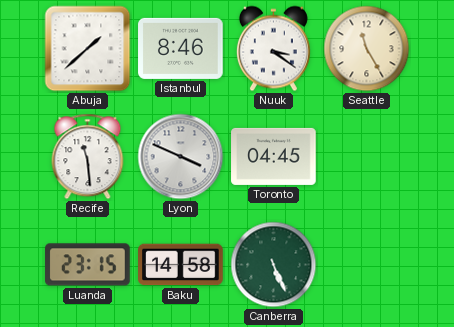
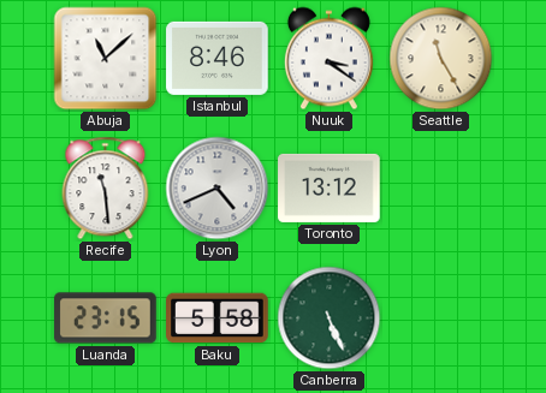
Abuja: 1:38 -> 11:08
Lyon: 3:49 -> 4:41
Toronto: 04:45 -> 13:12
Baku: 14:58 -> 5:58
